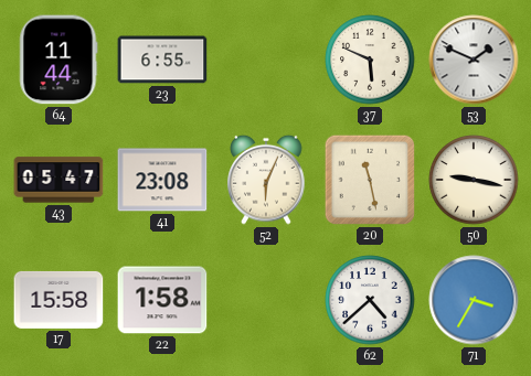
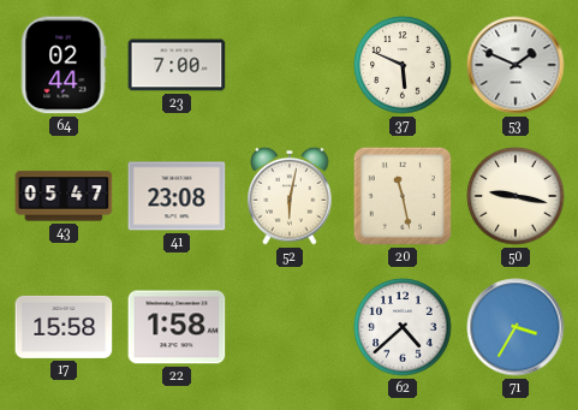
64: 11:44 -> 02:44
23: 6:55 -> 7:00
52: 6:04 -> 6:02
